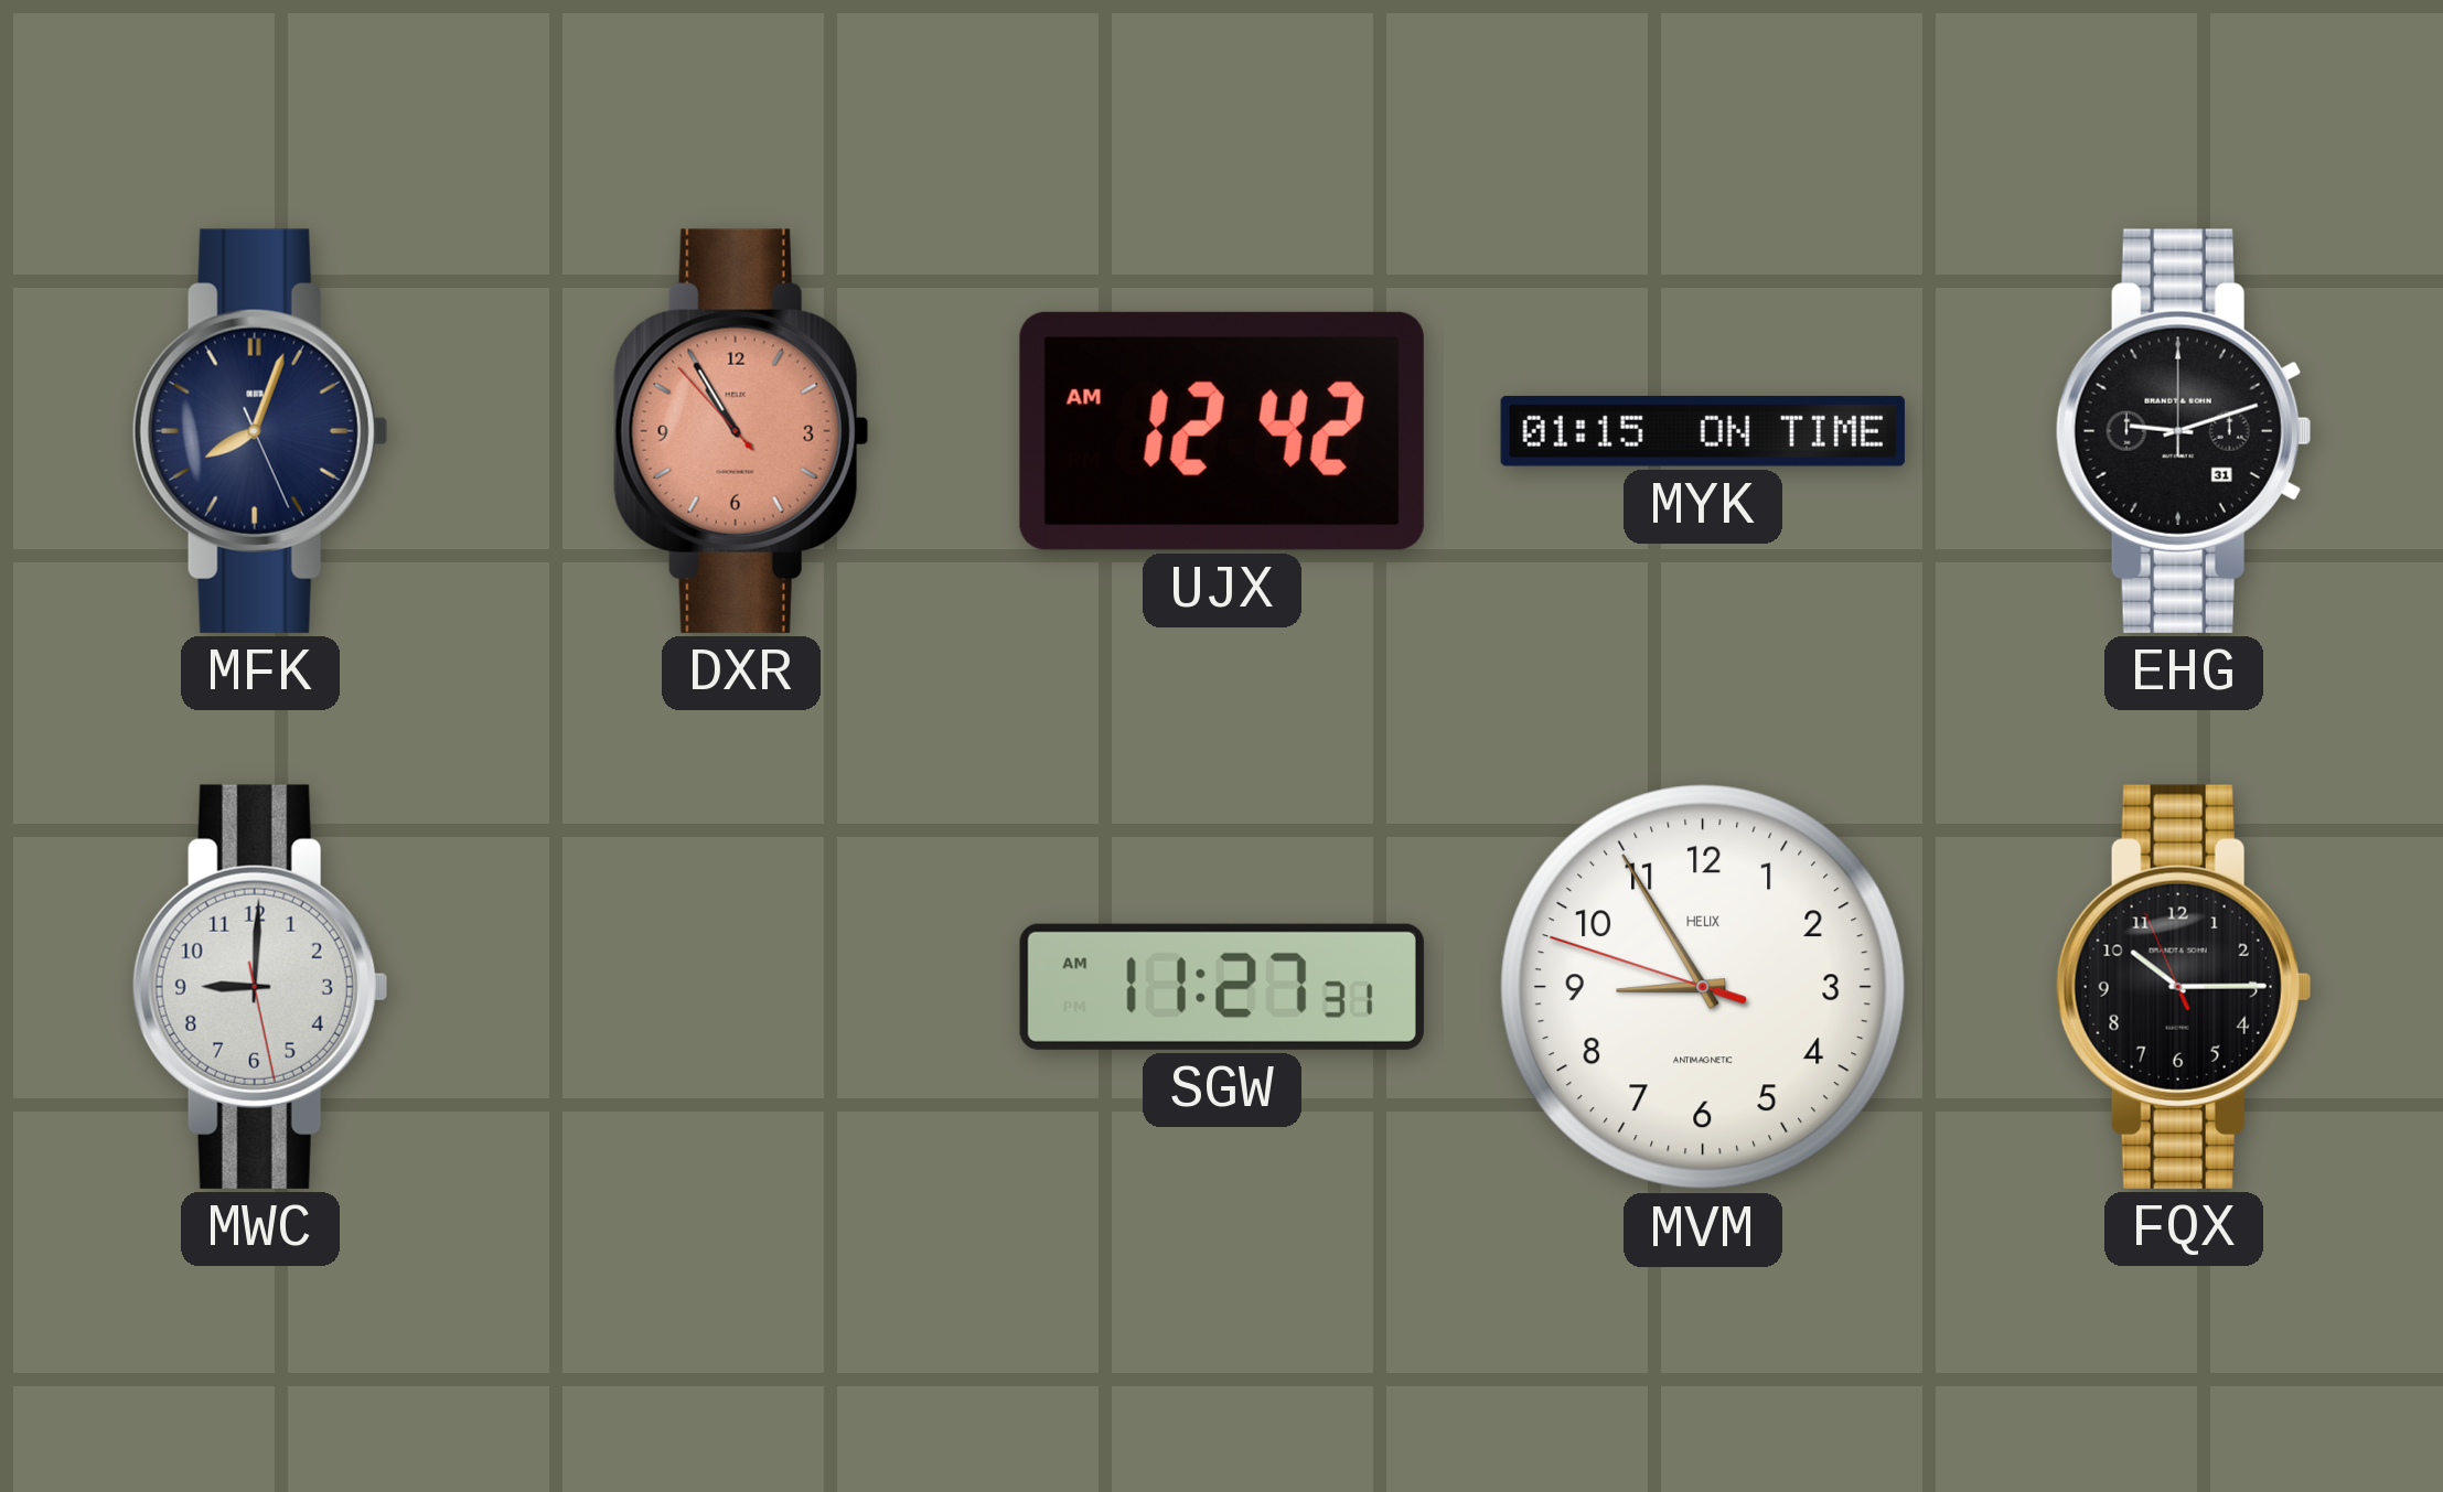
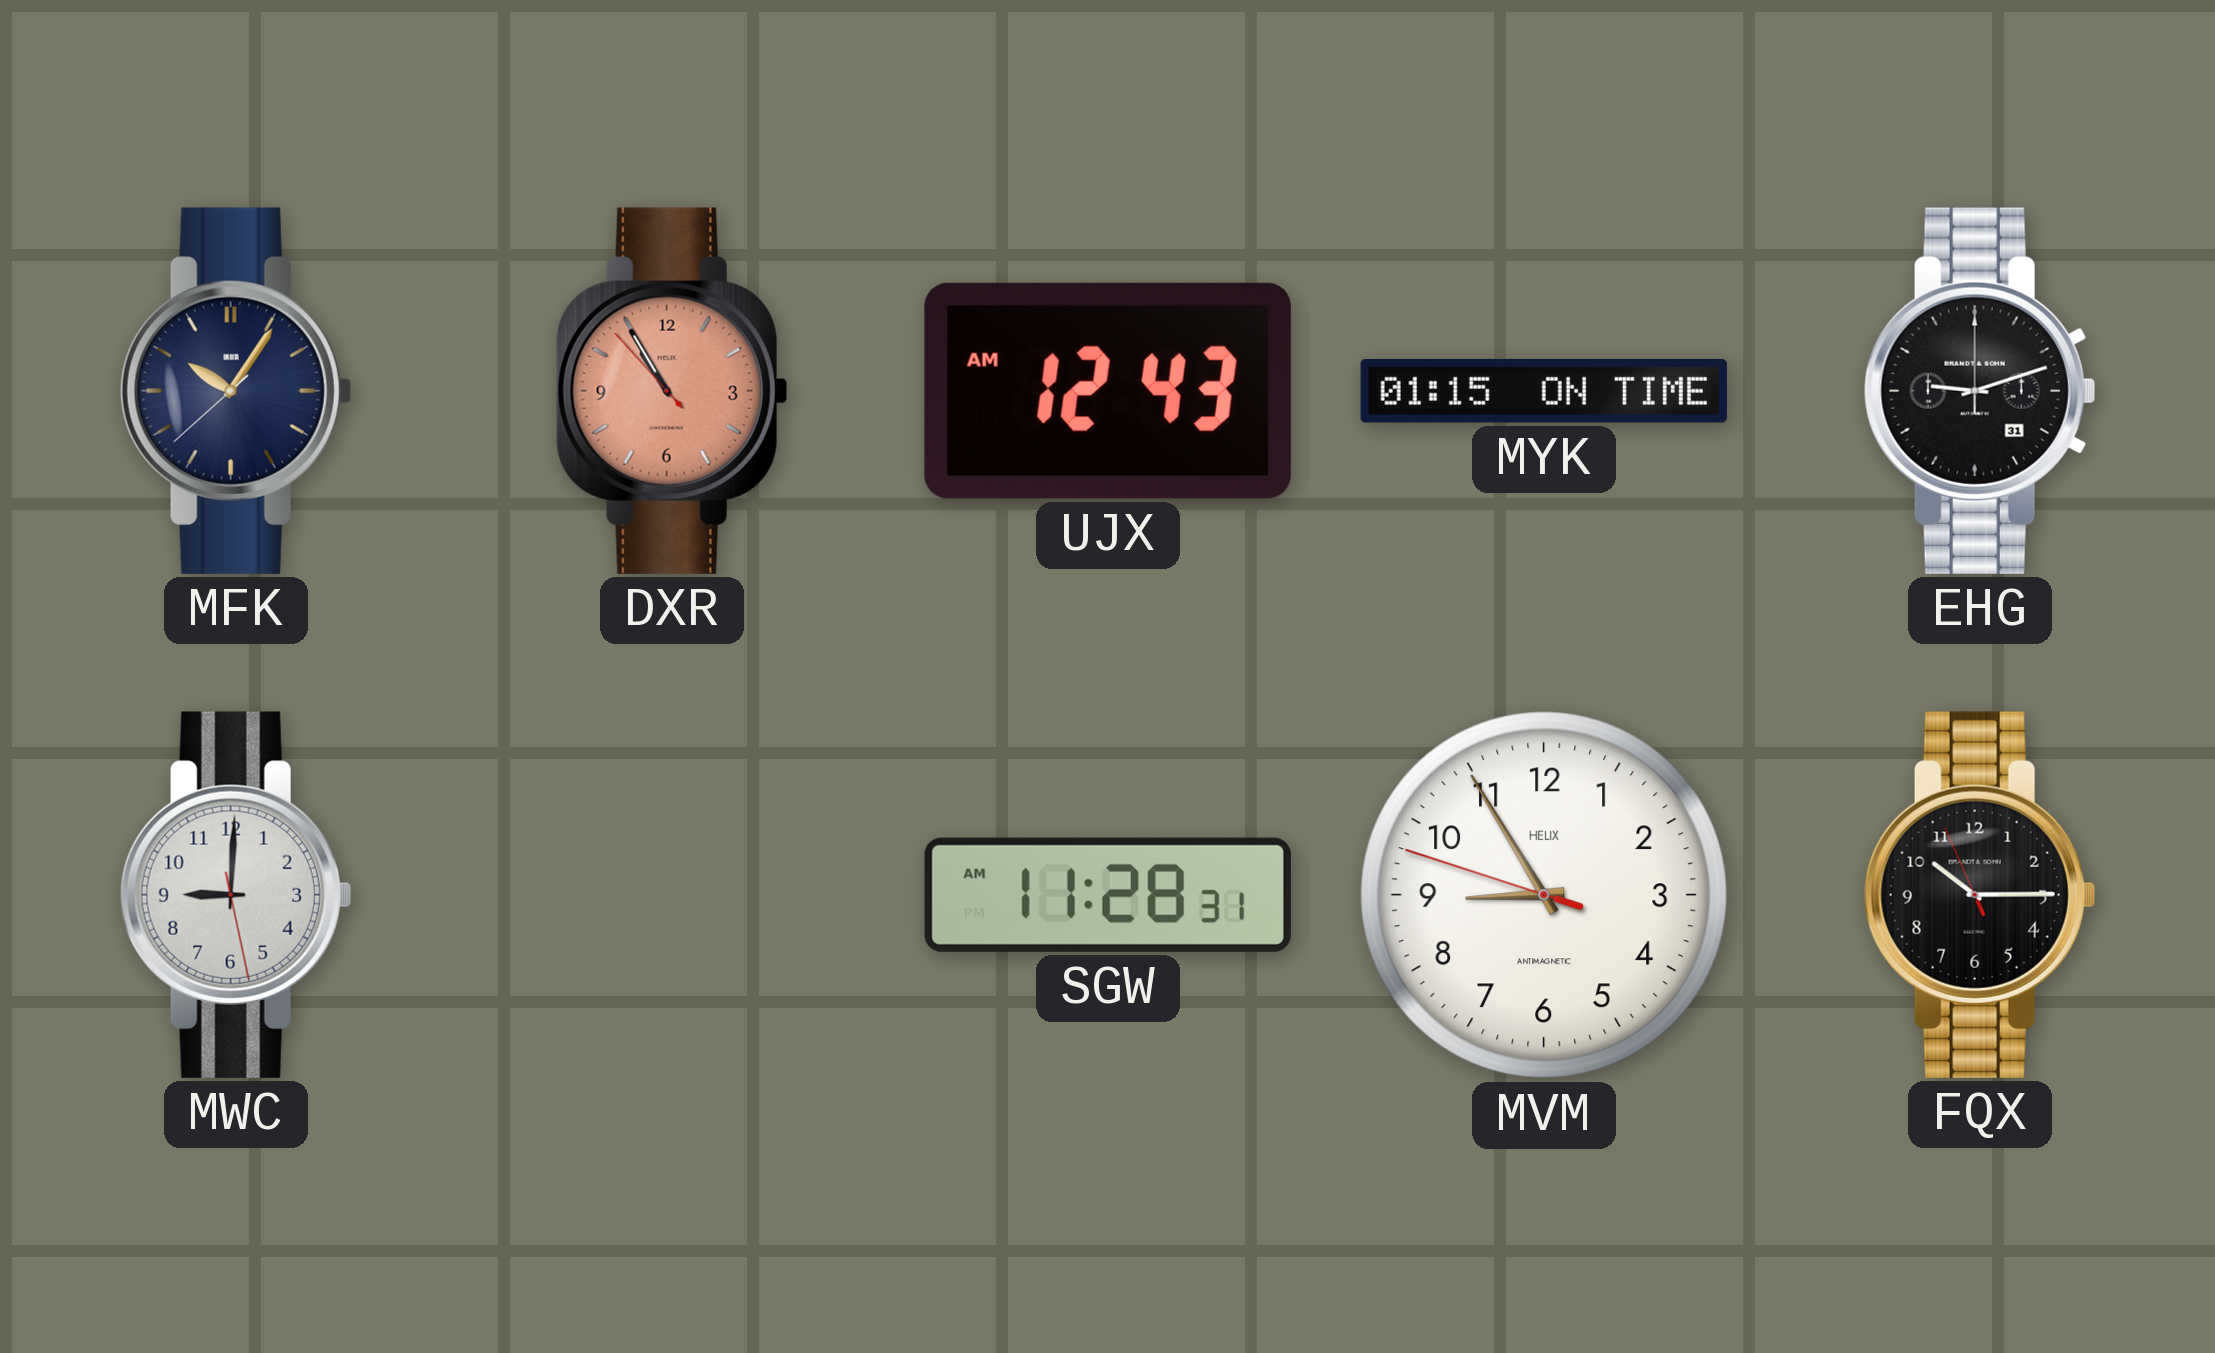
MFK: 8:03 -> 10:05
UJX: 12:42 -> 12:43
SGW: 11:27 -> 11:28
